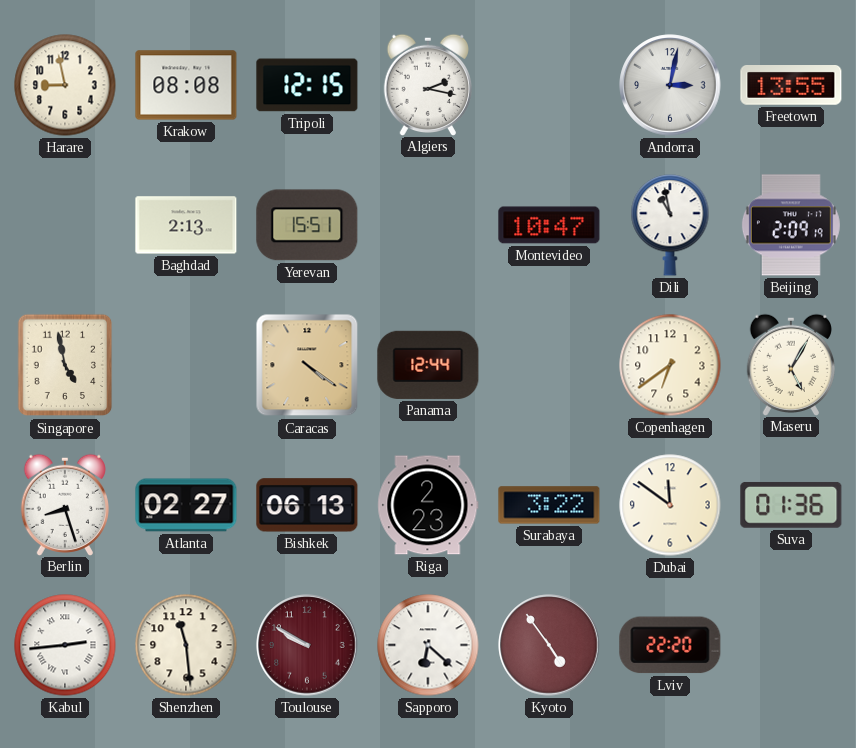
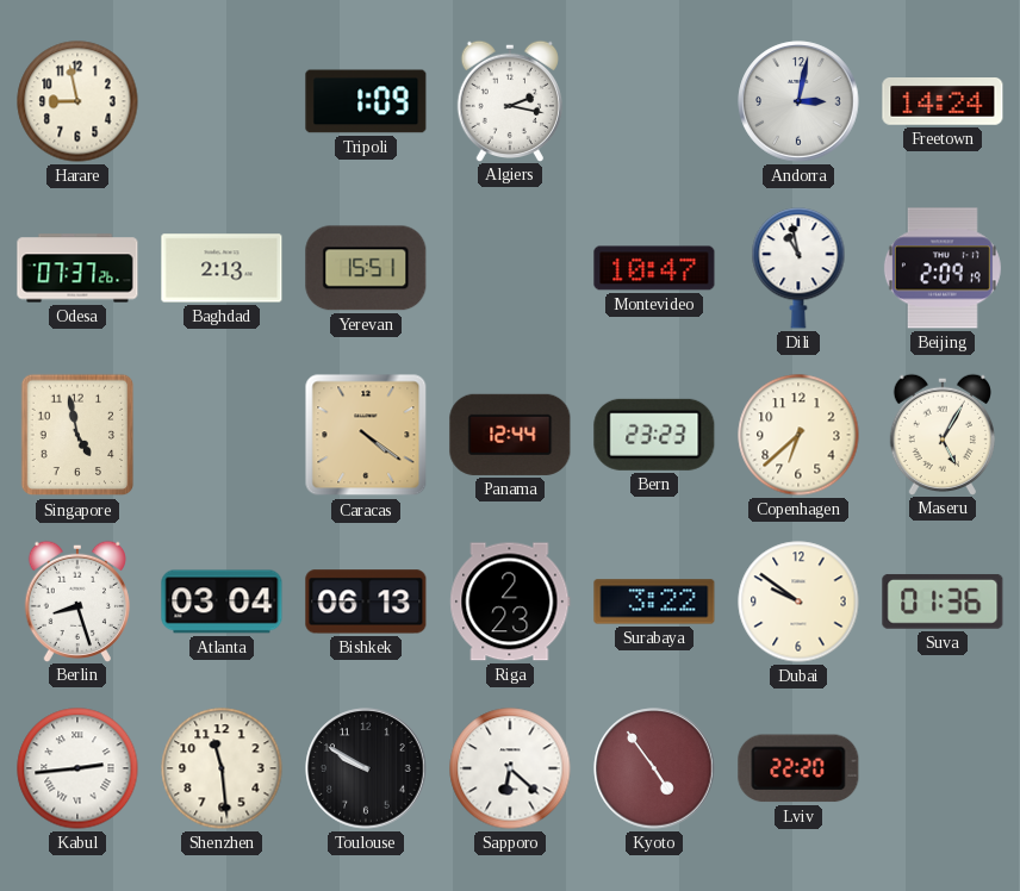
Krakow: 08:08 -> none
Tripoli: 12:15 -> 1:09
Freetown: 13:55 -> 14:24
Odesa: none -> 07:37
Bern: none -> 23:23
Copenhagen: 6:39 -> 6:38
Atlanta: 02:27 -> 03:04
Dubai: 11:51 -> 9:51
Toulouse dial: burgundy -> black
